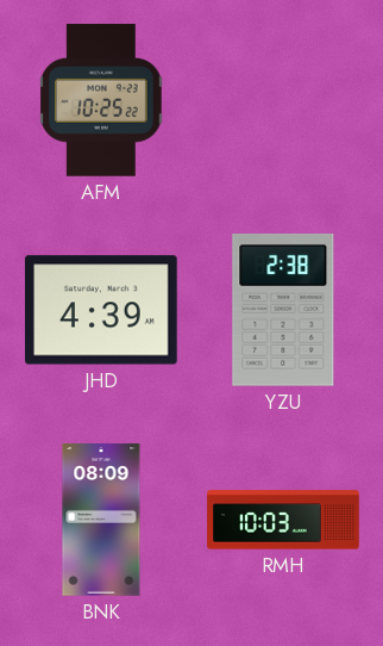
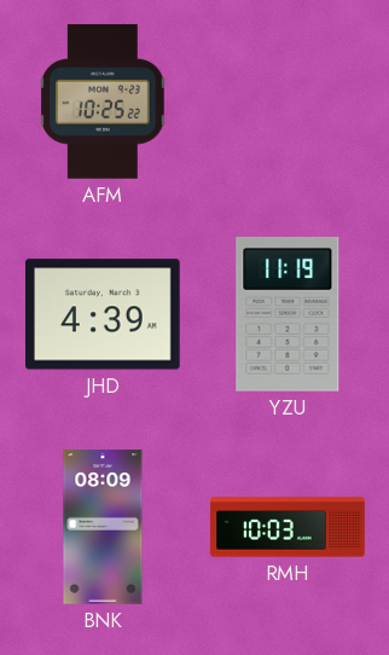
YZU: 2:38 -> 11:19
